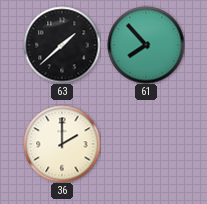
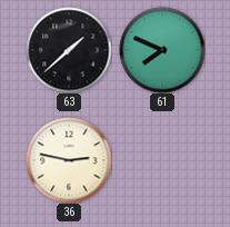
61: 7:53 -> 7:49
36: 2:00 -> 2:47
